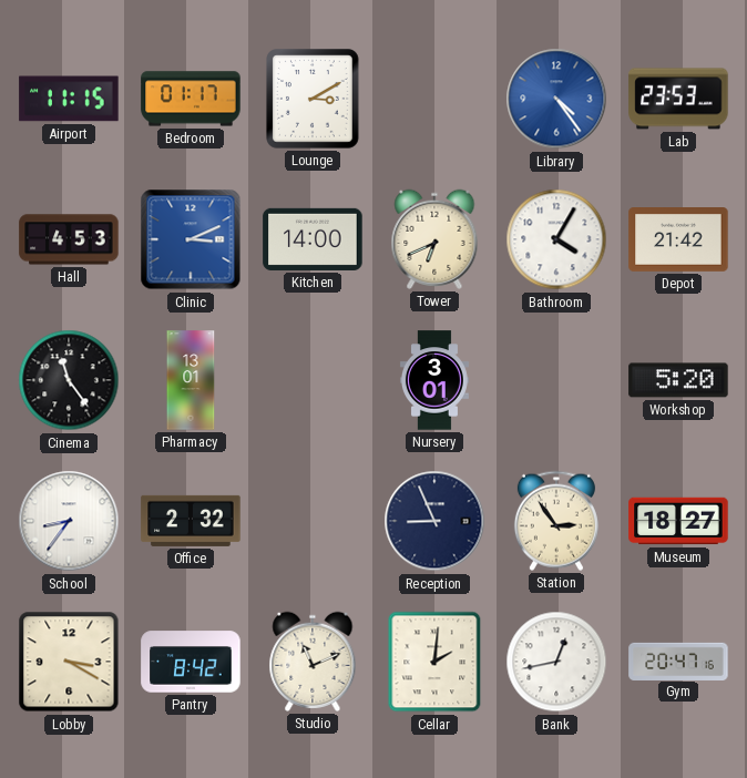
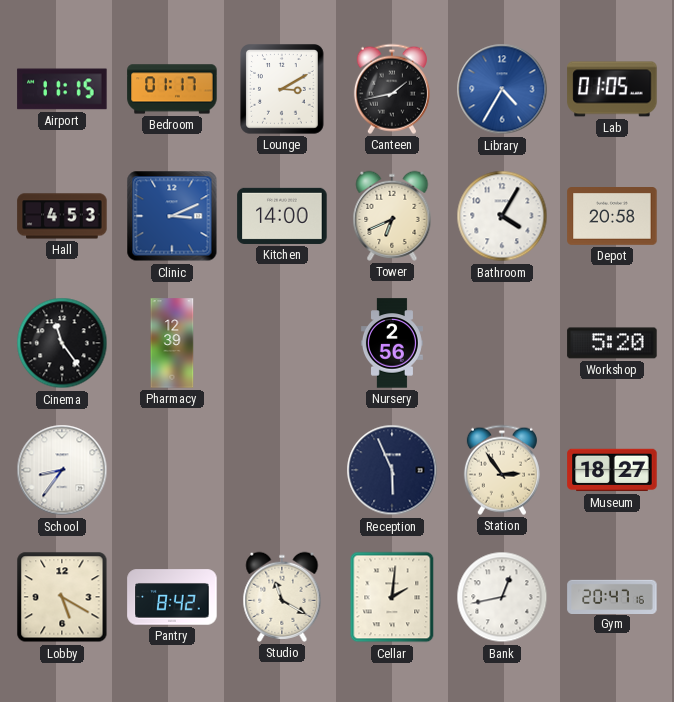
Canteen: none -> 1:43
Library: 4:24 -> 4:35
Lab: 23:53 -> 01:05
Depot: 21:42 -> 20:58
Pharmacy: 13:01 -> 12:39
Nursery: 3:01 -> 2:56
Office: 2:32 -> none
Reception: 8:56 -> 5:56
Lobby: 3:20 -> 5:20
Studio: 11:11 -> 11:20
